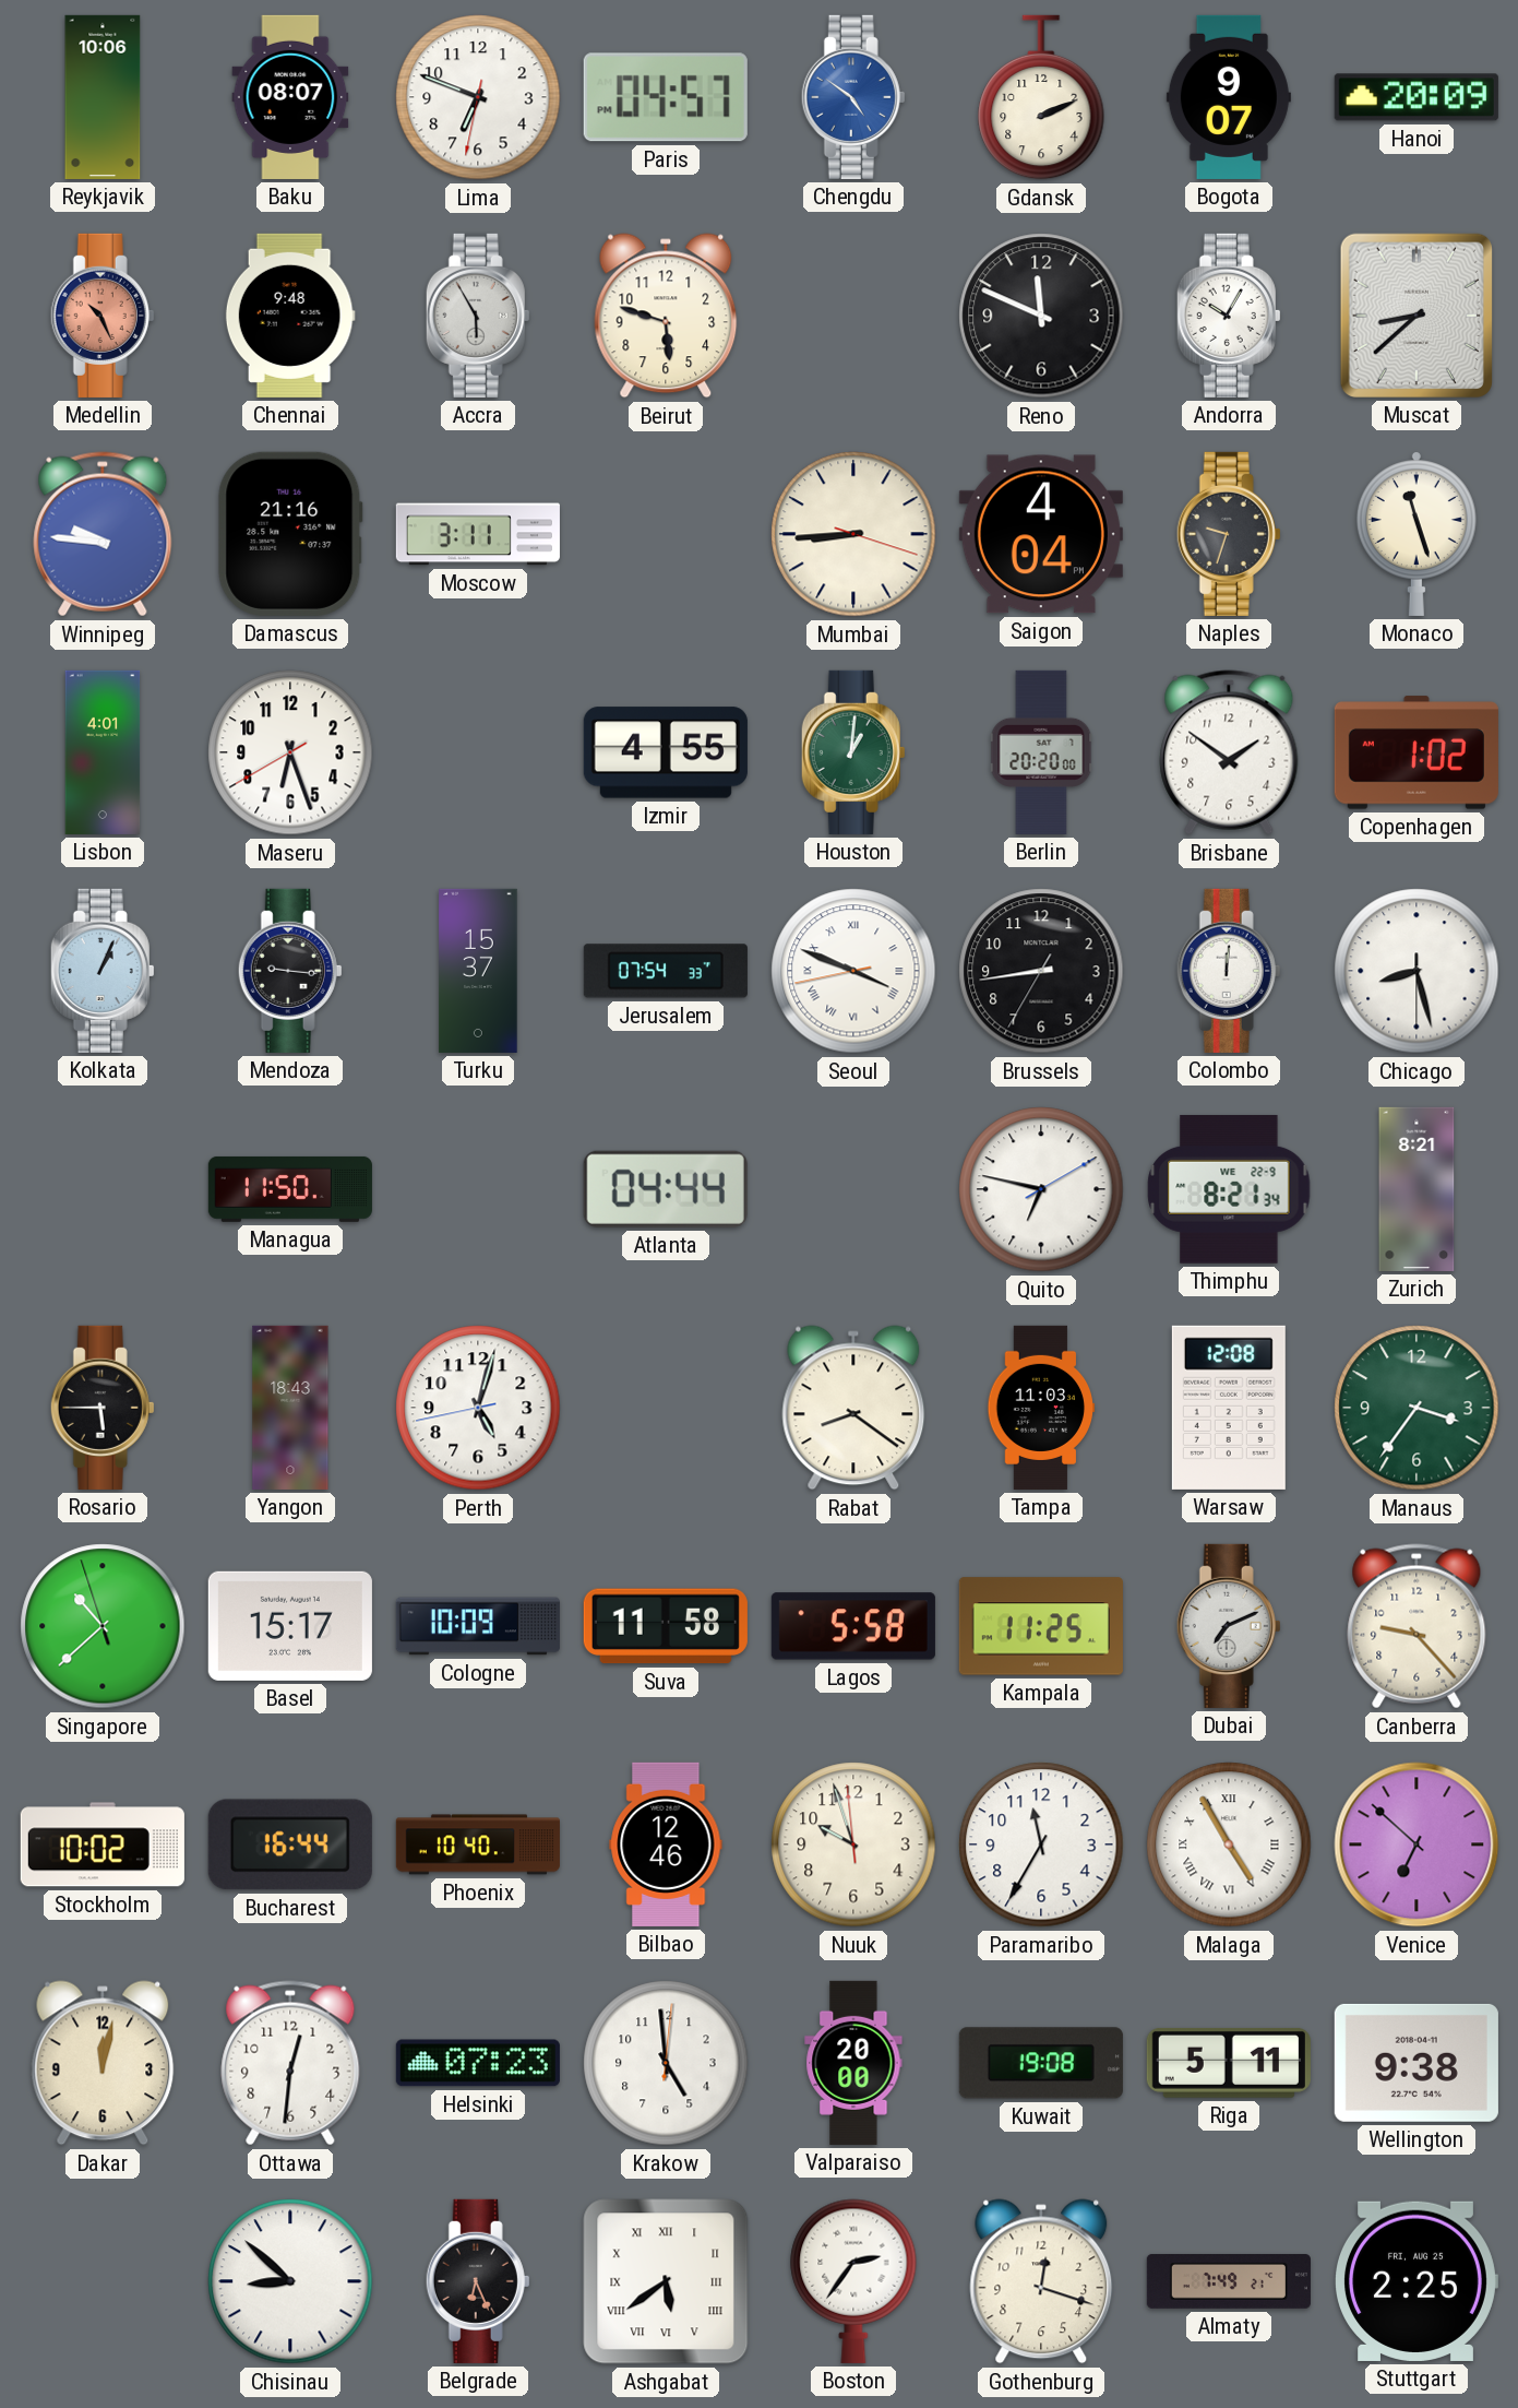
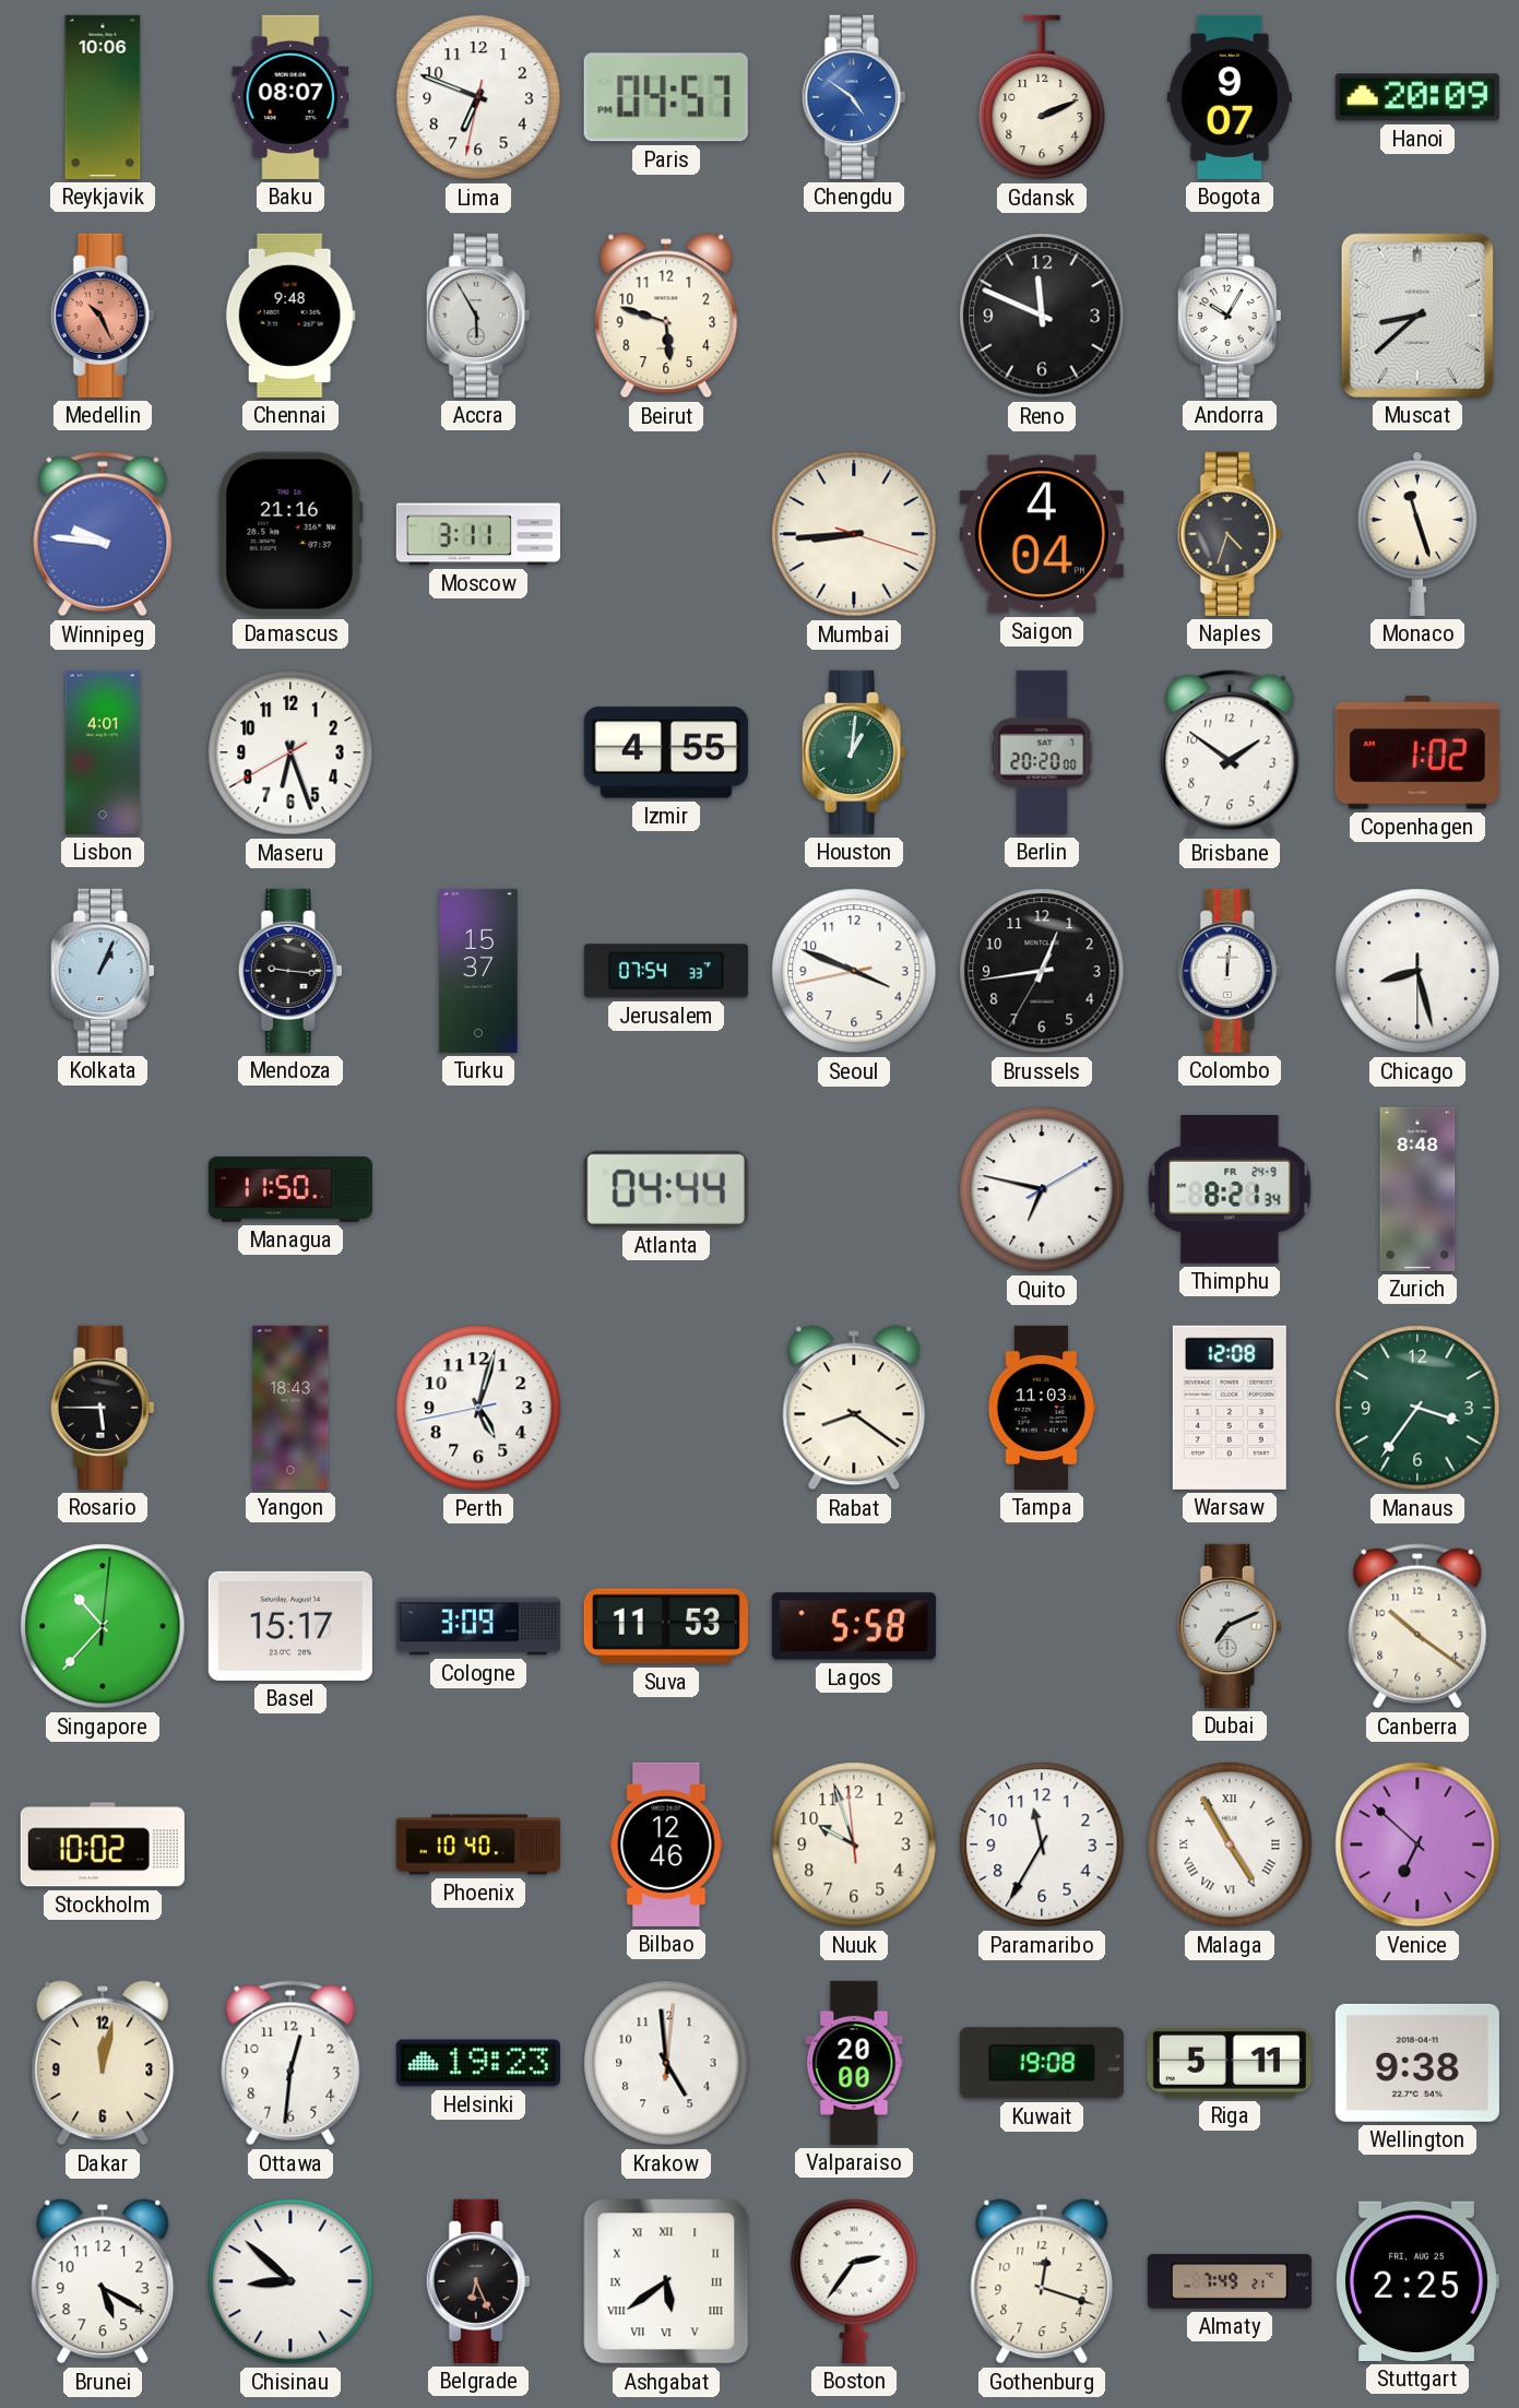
Naples: 9:33 -> 4:33
Seoul numerals: Roman -> Arabic
Brussels: 8:43 -> 12:43
Thimphu date: WE 22-9 -> FR 24-9
Zurich: 8:21 -> 8:48
Singapore: 10:37:57 -> 10:37:01
Cologne: 10:09 -> 3:09
Suva: 11:58 -> 11:53
Kampala: 11:25 -> none
Canberra: 9:23 -> 10:21
Bucharest: 16:44 -> none
Helsinki: 07:23 -> 19:23
Brunei: none -> 5:20
